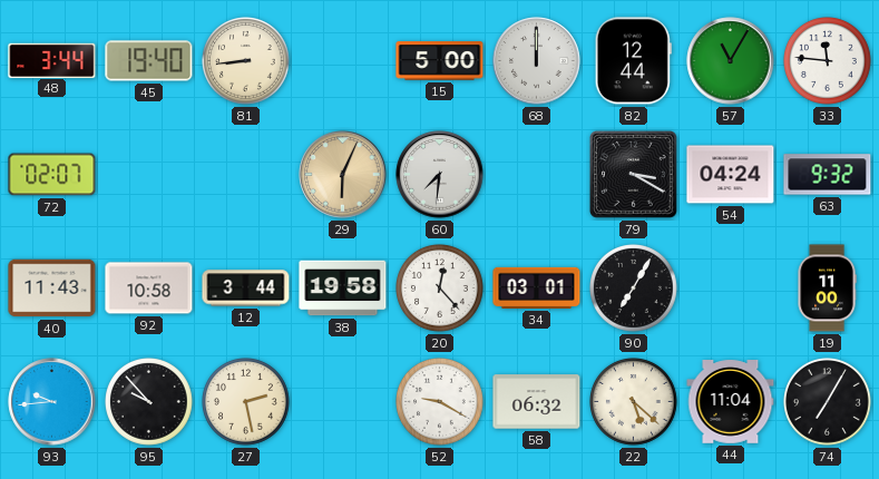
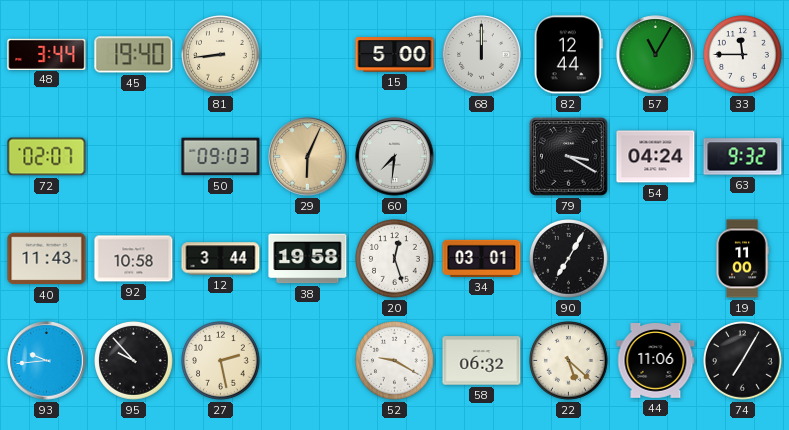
33: 11:46 -> 11:45
50: none -> 09:03
20: 12:23 -> 12:27
44: 11:04 -> 11:06
